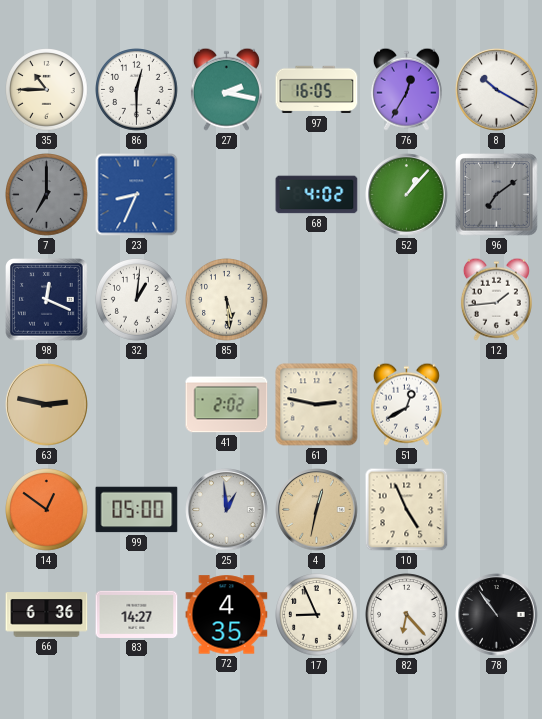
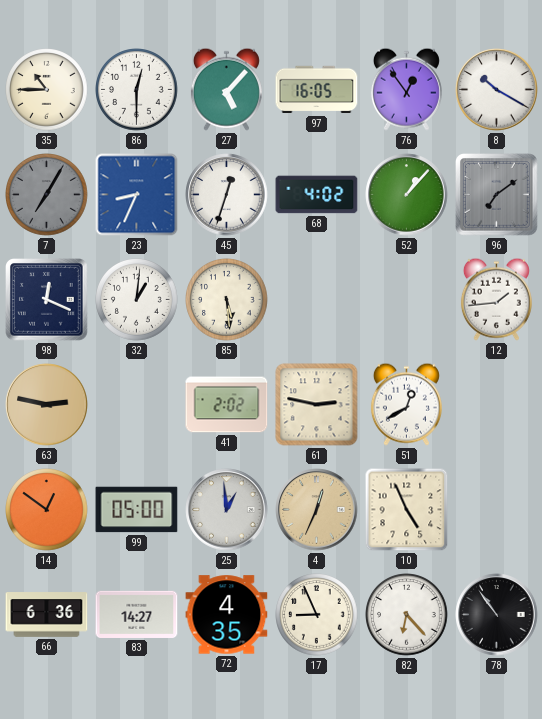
27: 2:17 -> 5:07
76: 12:35 -> 12:54
7: 7:00 -> 7:05
45: none -> 12:33
4: 12:32 -> 12:34
